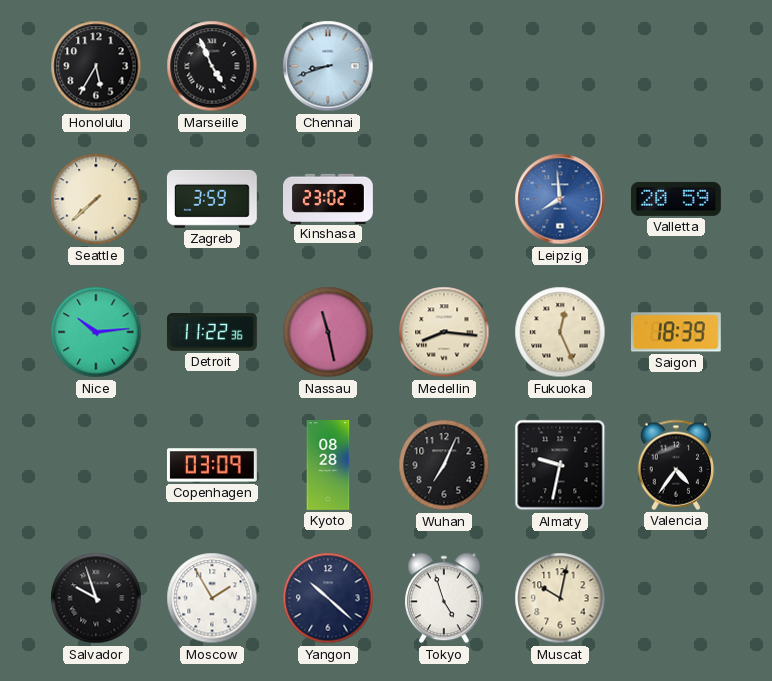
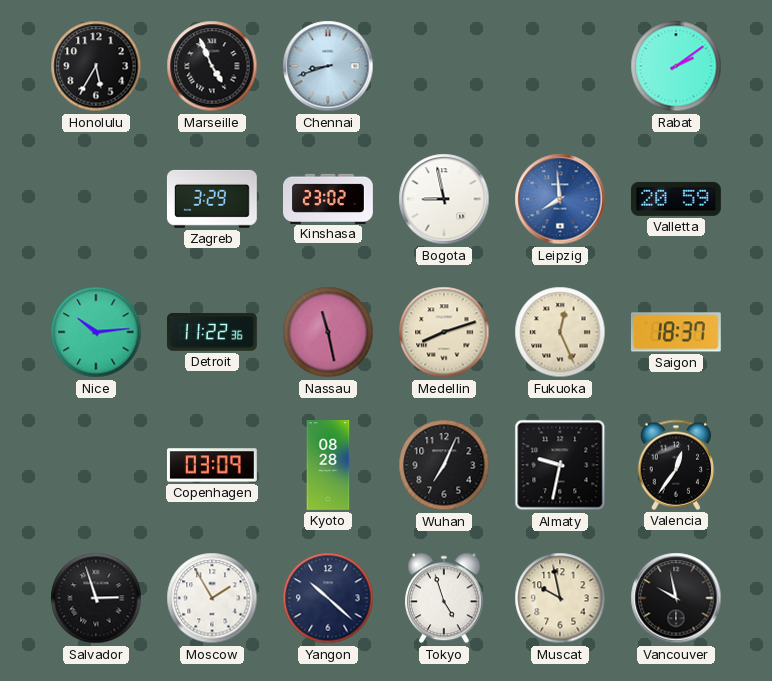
Rabat: none -> 2:09
Seattle: 7:38 -> none
Zagreb: 3:59 -> 3:29
Bogota: none -> 8:58
Medellin: 8:16 -> 8:12
Saigon: 18:39 -> 18:37
Valencia: 4:36 -> 12:36
Salvador: 9:57 -> 2:57
Muscat: 10:02 -> 9:58
Vancouver: none -> 9:58
